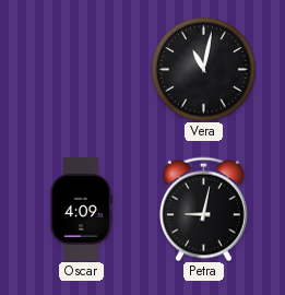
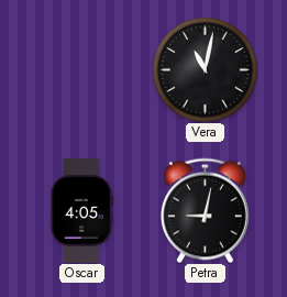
Oscar: 4:09 -> 4:05
